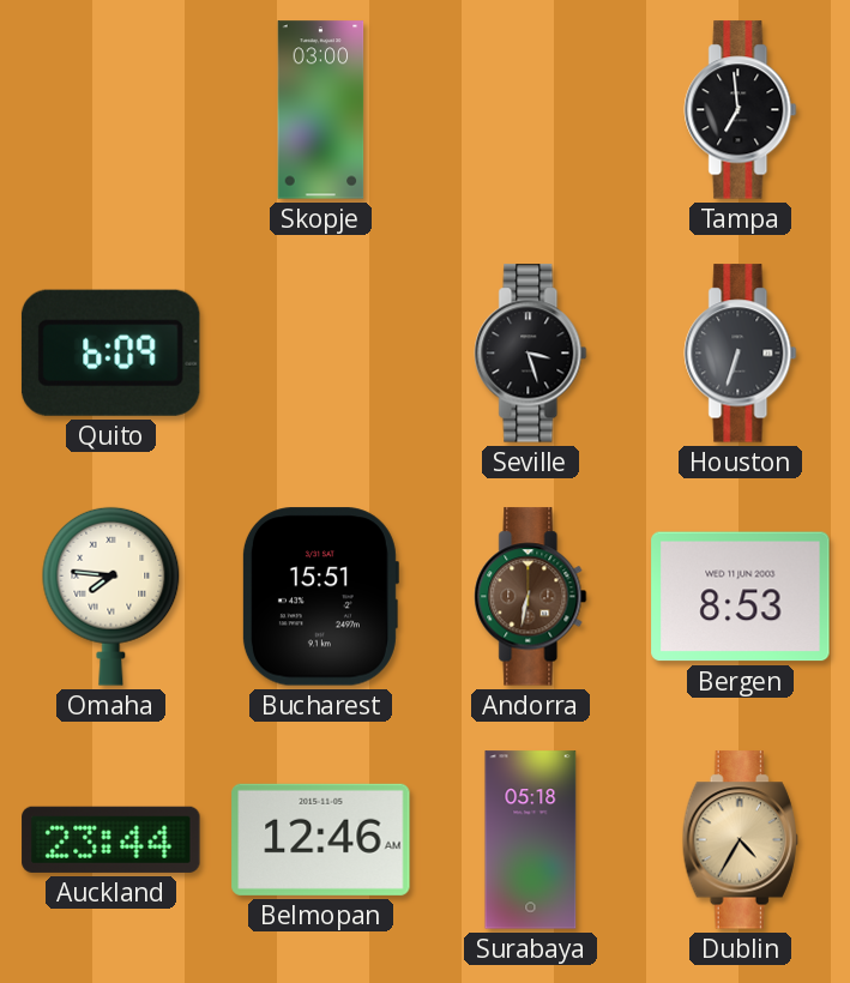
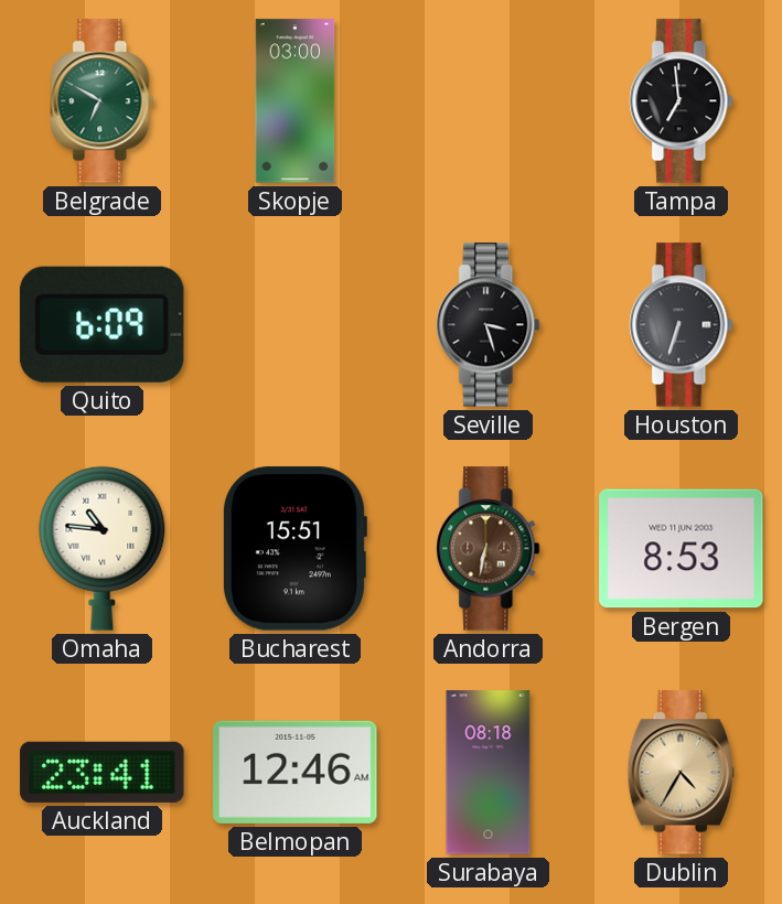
Belgrade: none -> 6:50
Omaha: 7:46 -> 10:46
Auckland: 23:44 -> 23:41
Surabaya: 05:18 -> 08:18
